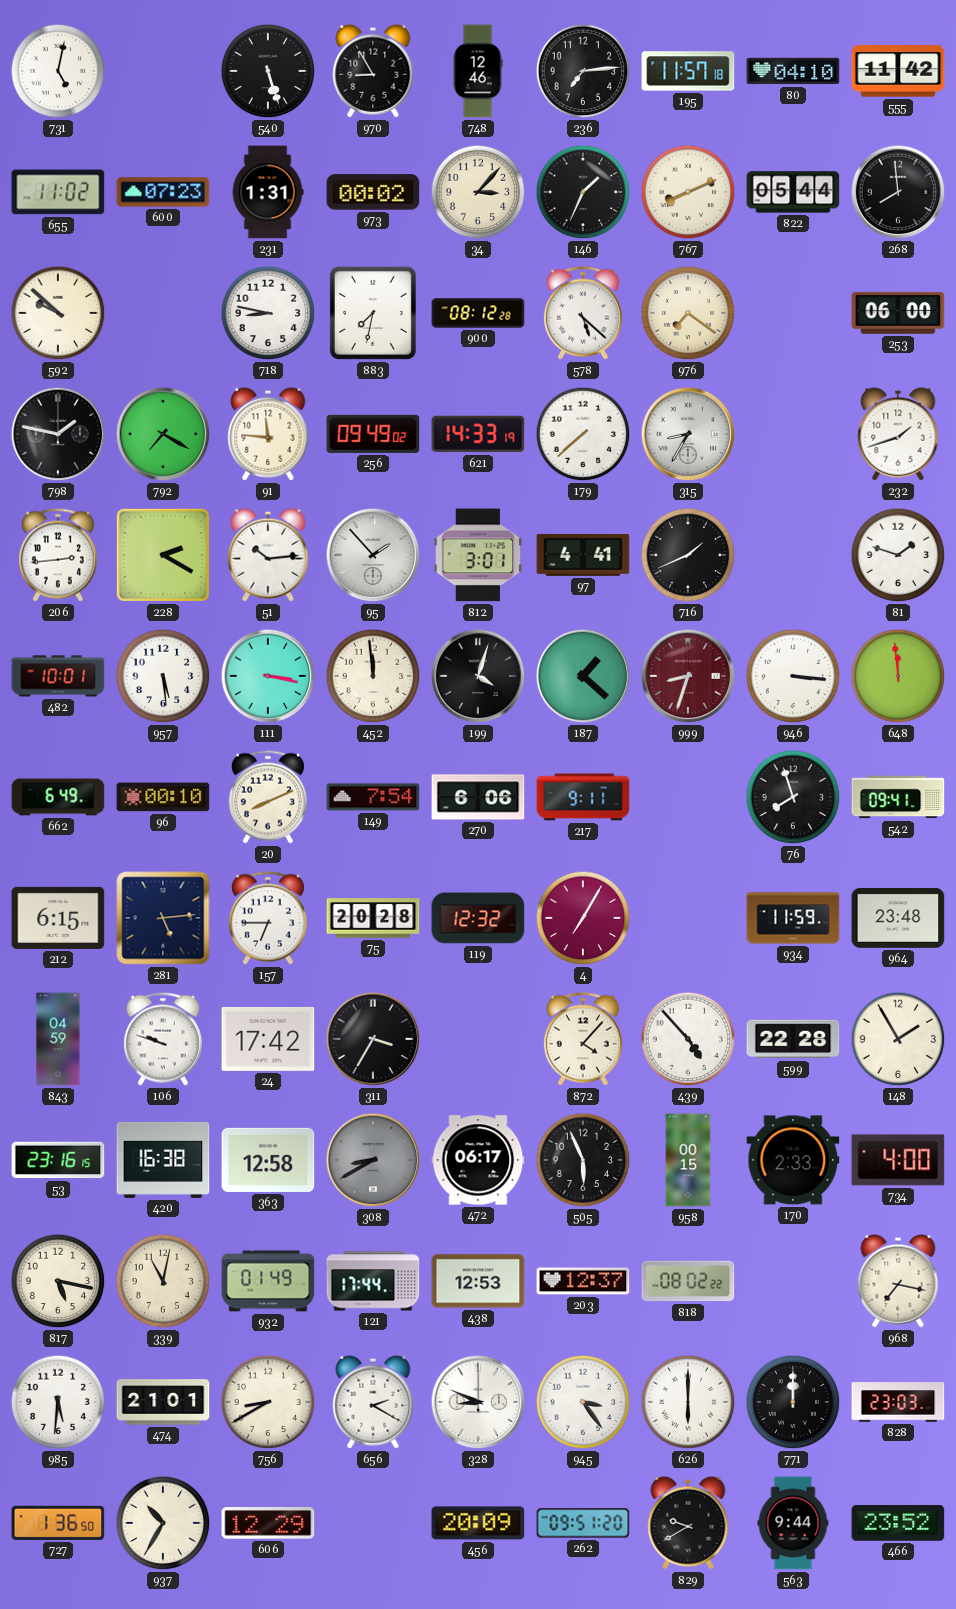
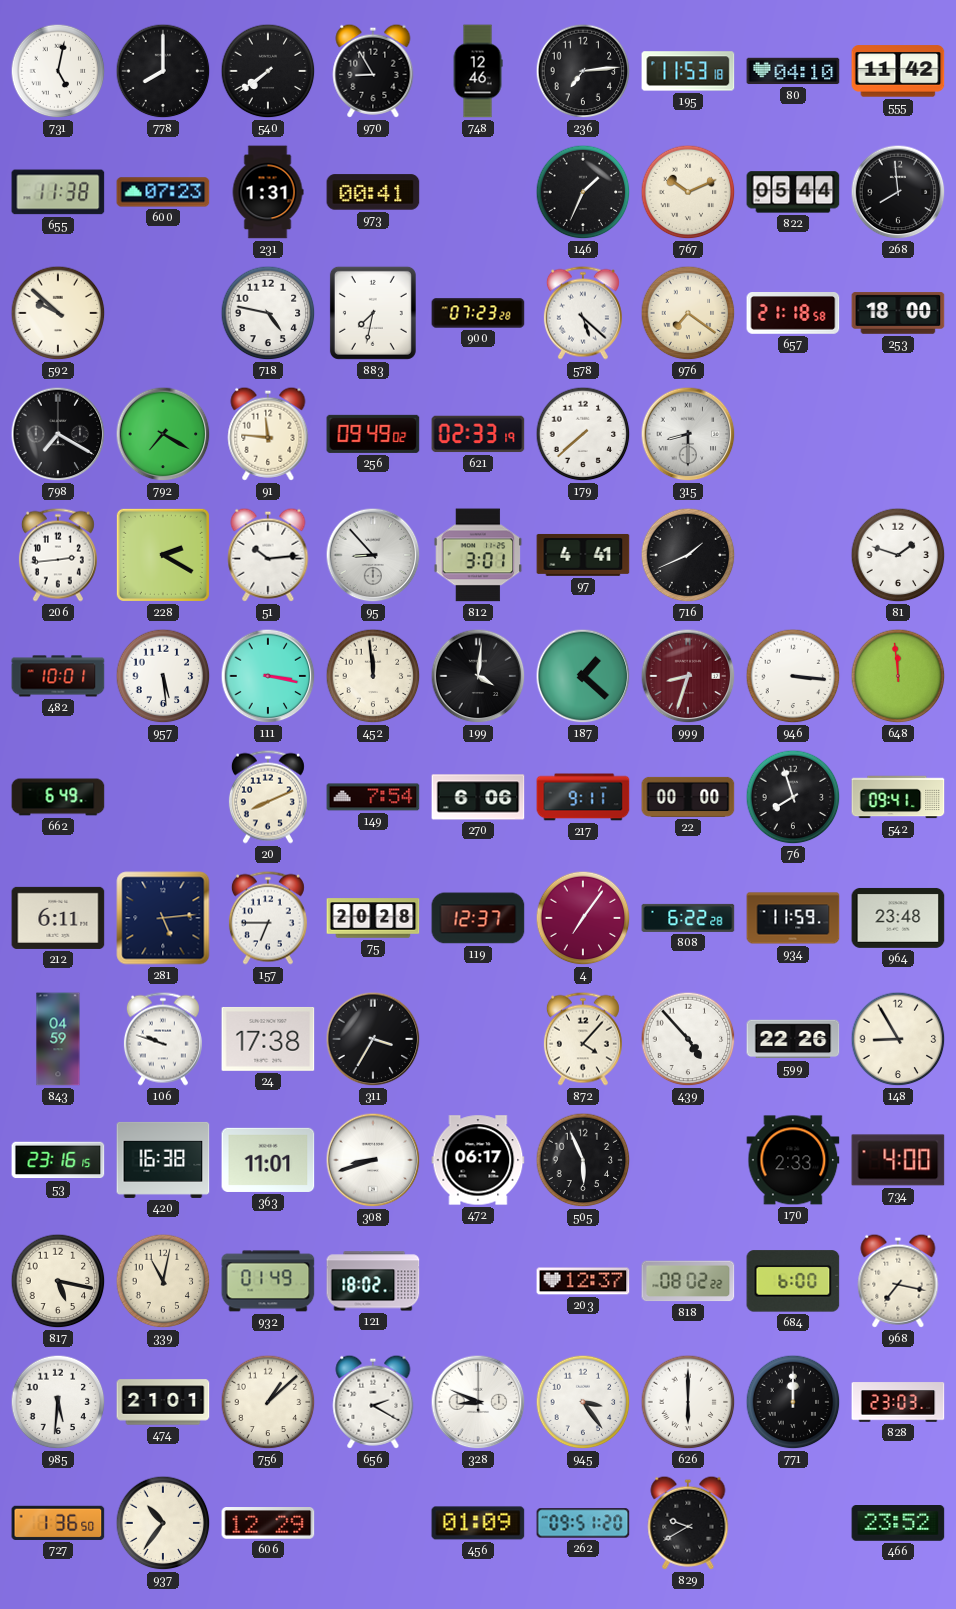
778: none -> 8:00
540: 5:27 -> 7:39
195: 11:57 -> 11:53
655: 11:02 -> 11:38
973: 00:02 -> 00:41
34: 3:07 -> none
767: 8:11 -> 10:11
718: 8:47 -> 4:47
900: 08:12 -> 07:23
657: none -> 21:18
253: 06:00 -> 18:00
798: 1:47 -> 7:20
621: 14:33 -> 02:33
315: 8:35 -> 8:30
232: 1:42 -> none
95: 1:53 -> 8:53
199: 4:03 -> 4:01
96: 00:10 -> none
22: none -> 00:00
212: 6:15 -> 6:11
119: 12:32 -> 12:37
4: 7:05 -> 7:06
808: none -> 6:22
24: 17:42 -> 17:38
599: 22:28 -> 22:26
148: 1:55 -> 8:55
363: 12:58 -> 11:01
308: 8:40 -> 8:42
308 dial: grey -> white
958: 00:15 -> none
121: 17:44 -> 18:02
438: 12:53 -> none
684: none -> 6:00
756: 8:40 -> 1:08
937: 10:35 -> 10:36
456: 20:09 -> 01:09
563: 9:44 -> none
